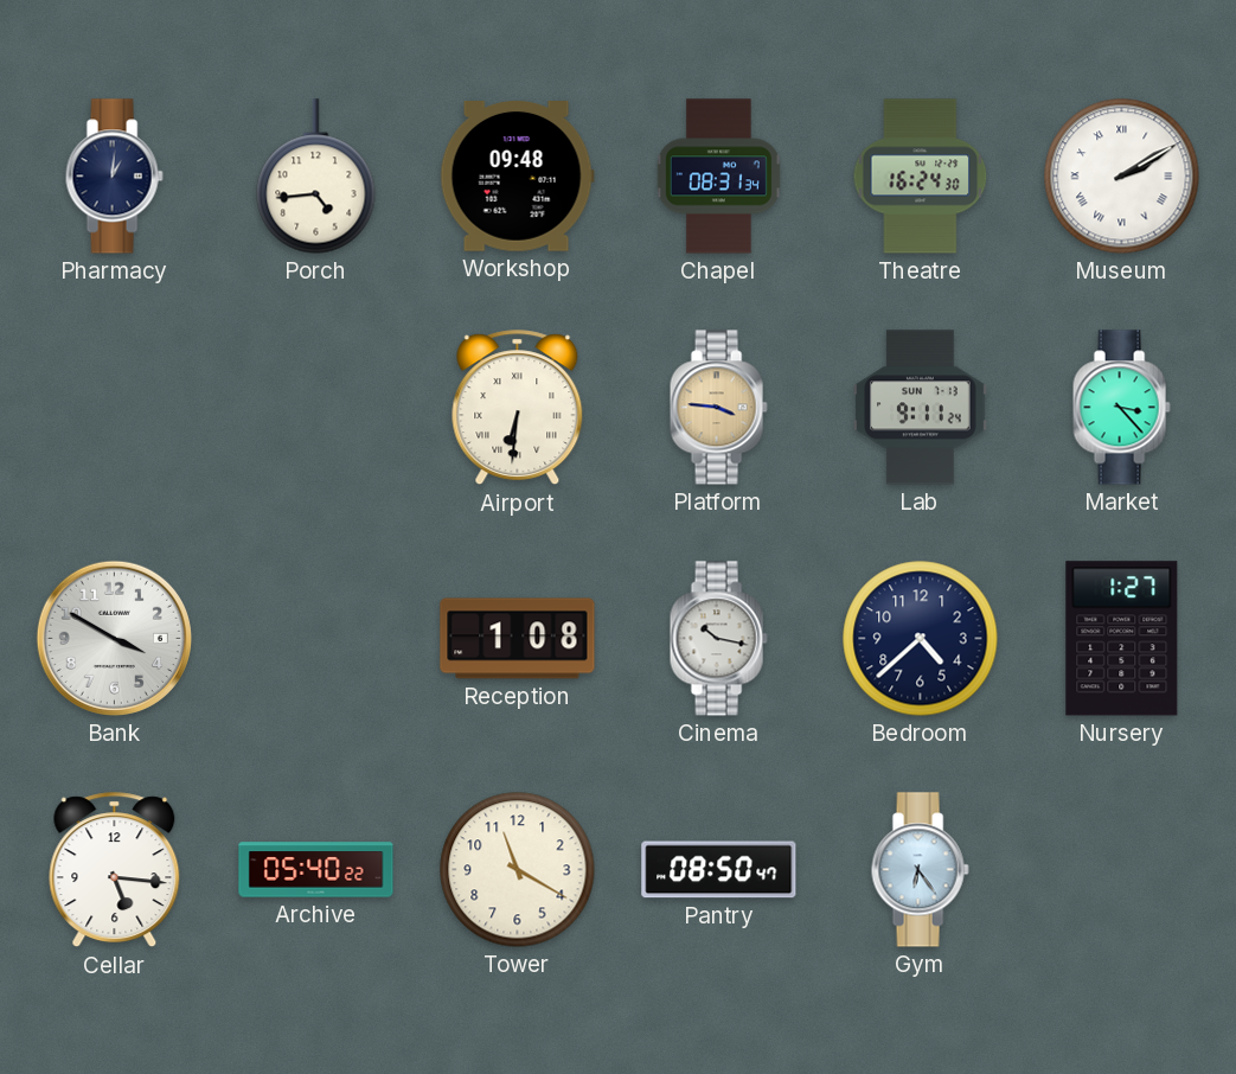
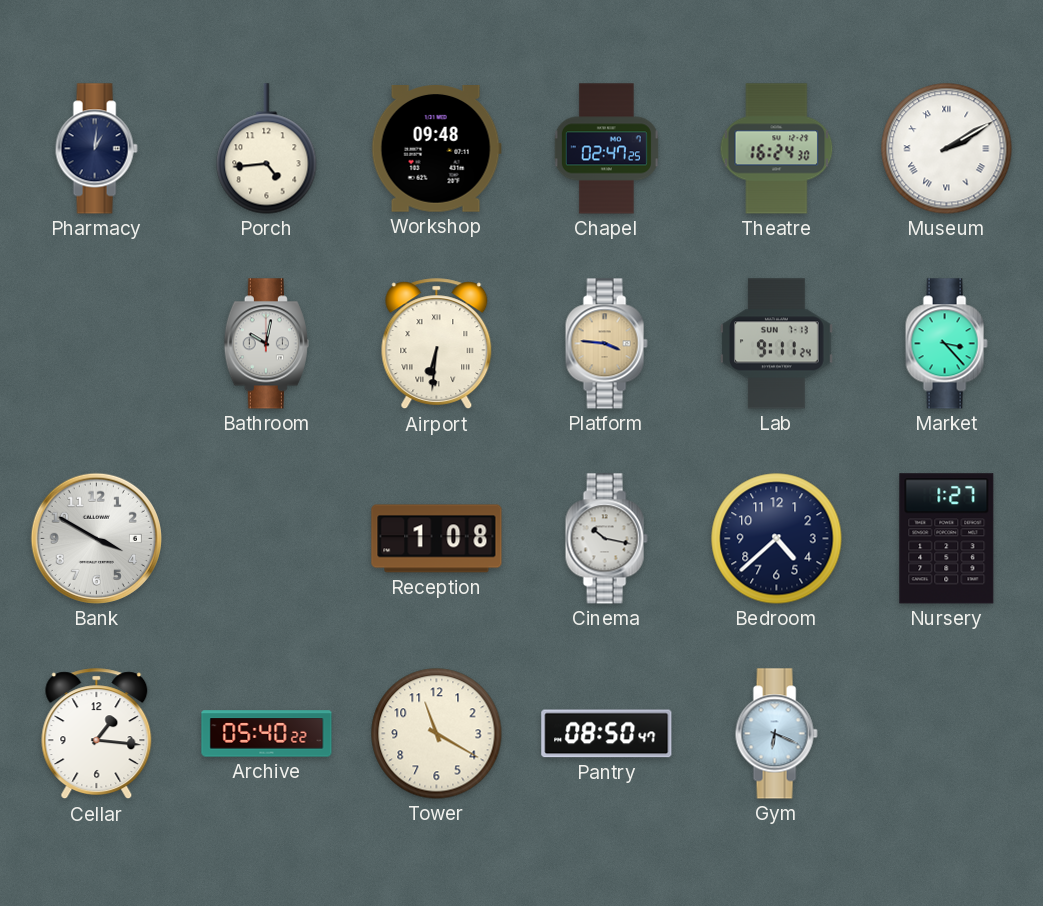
Chapel: 08:31 -> 02:47
Bathroom: none -> 10:02
Cellar: 5:16 -> 1:16
Gym: 6:24 -> 6:19
